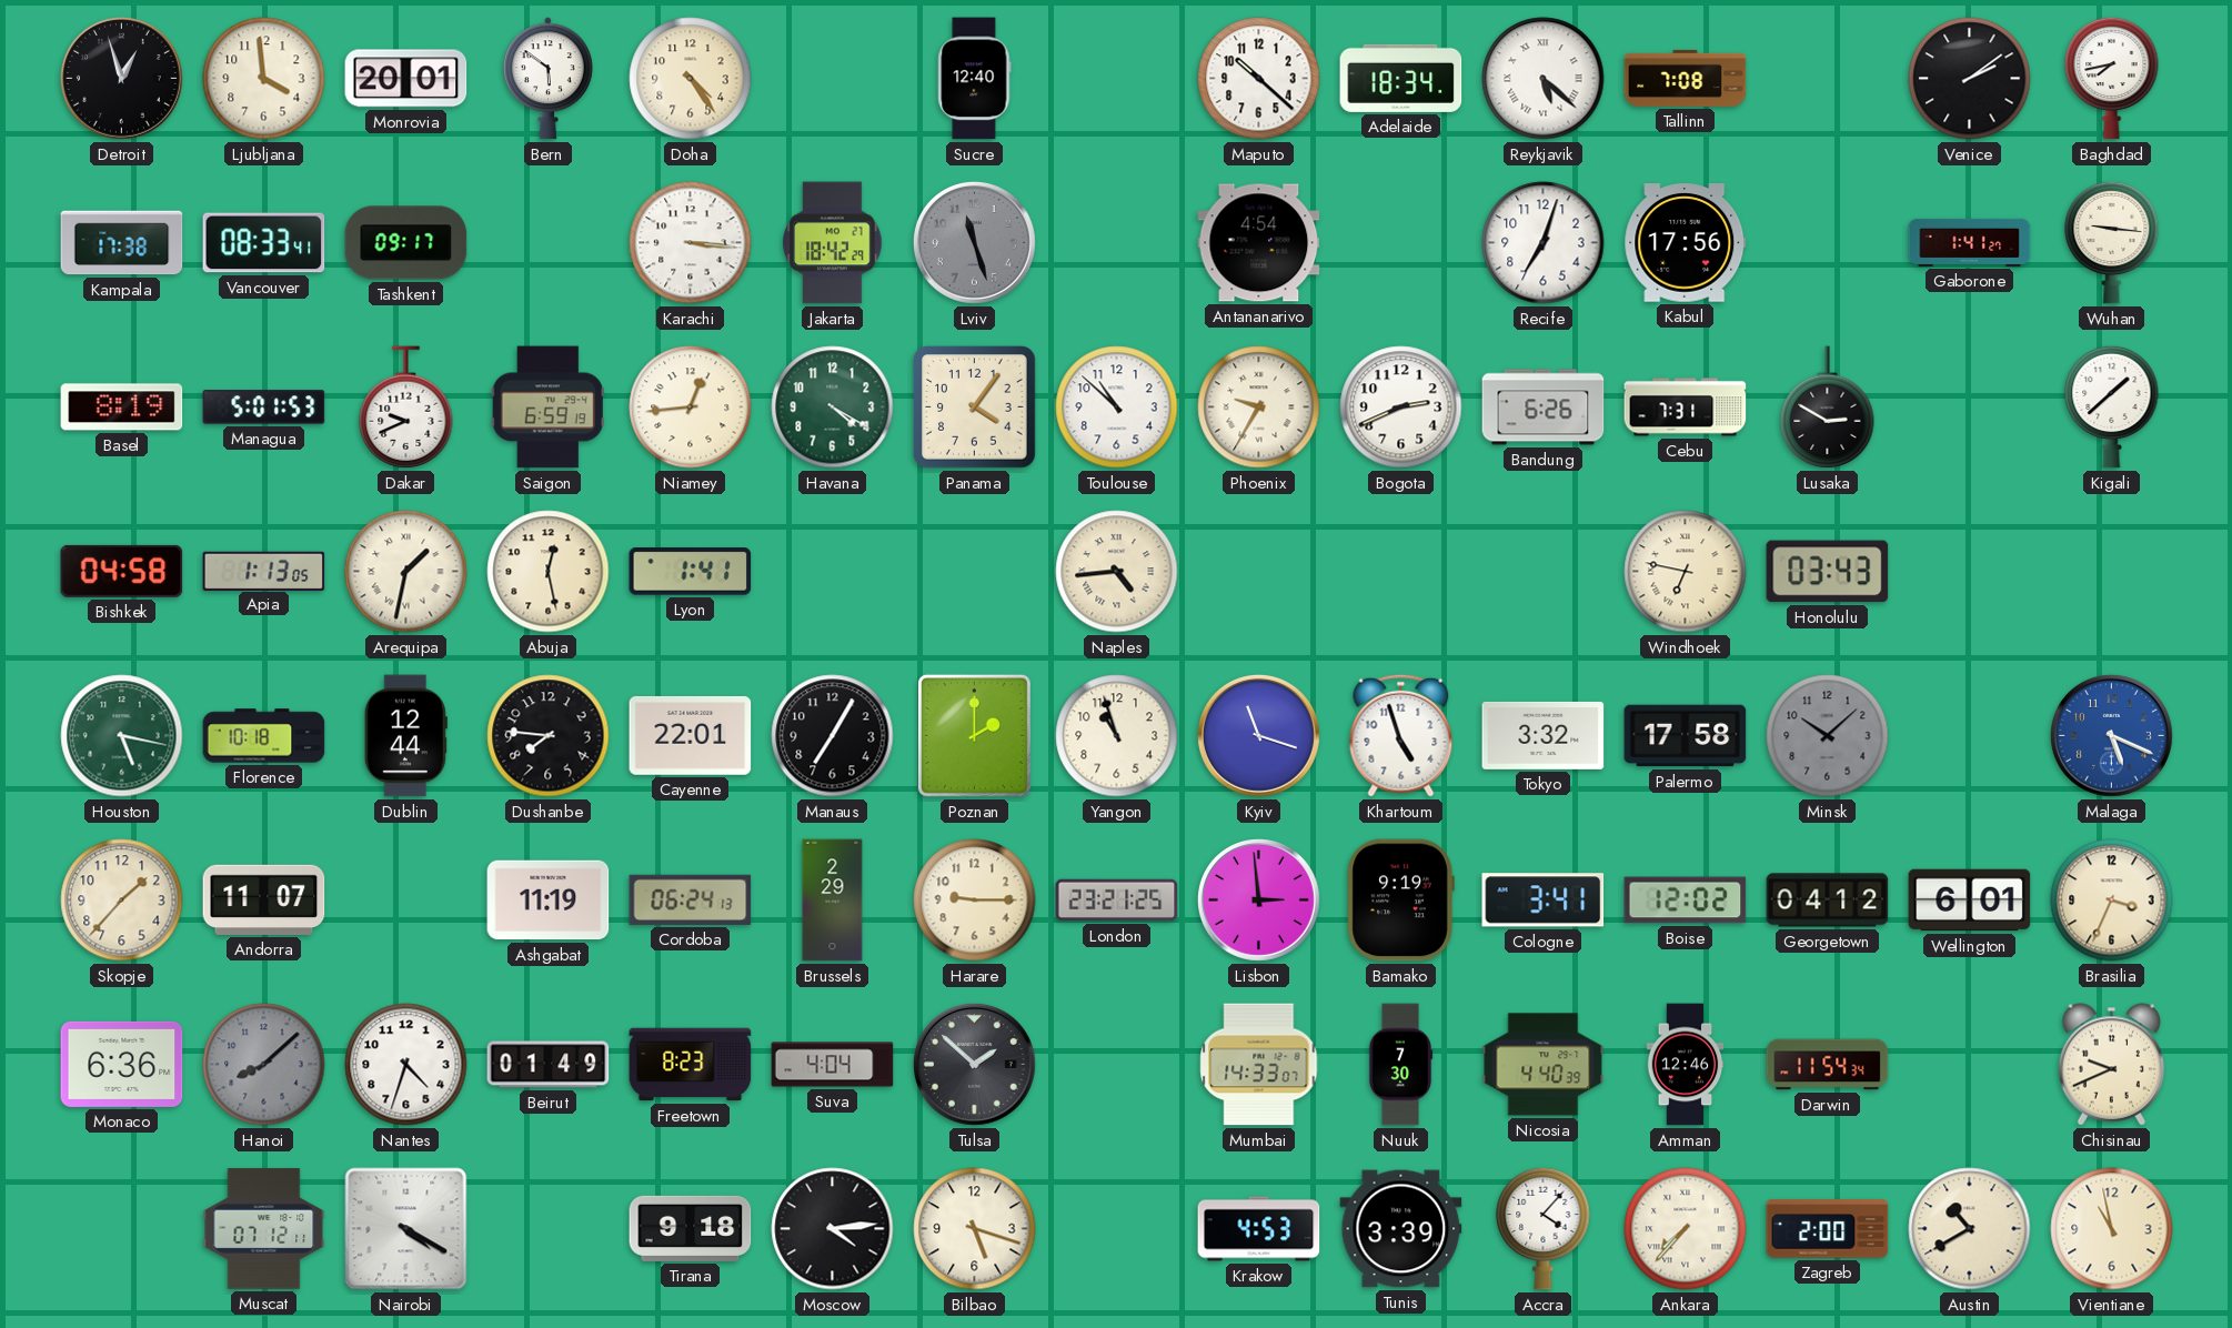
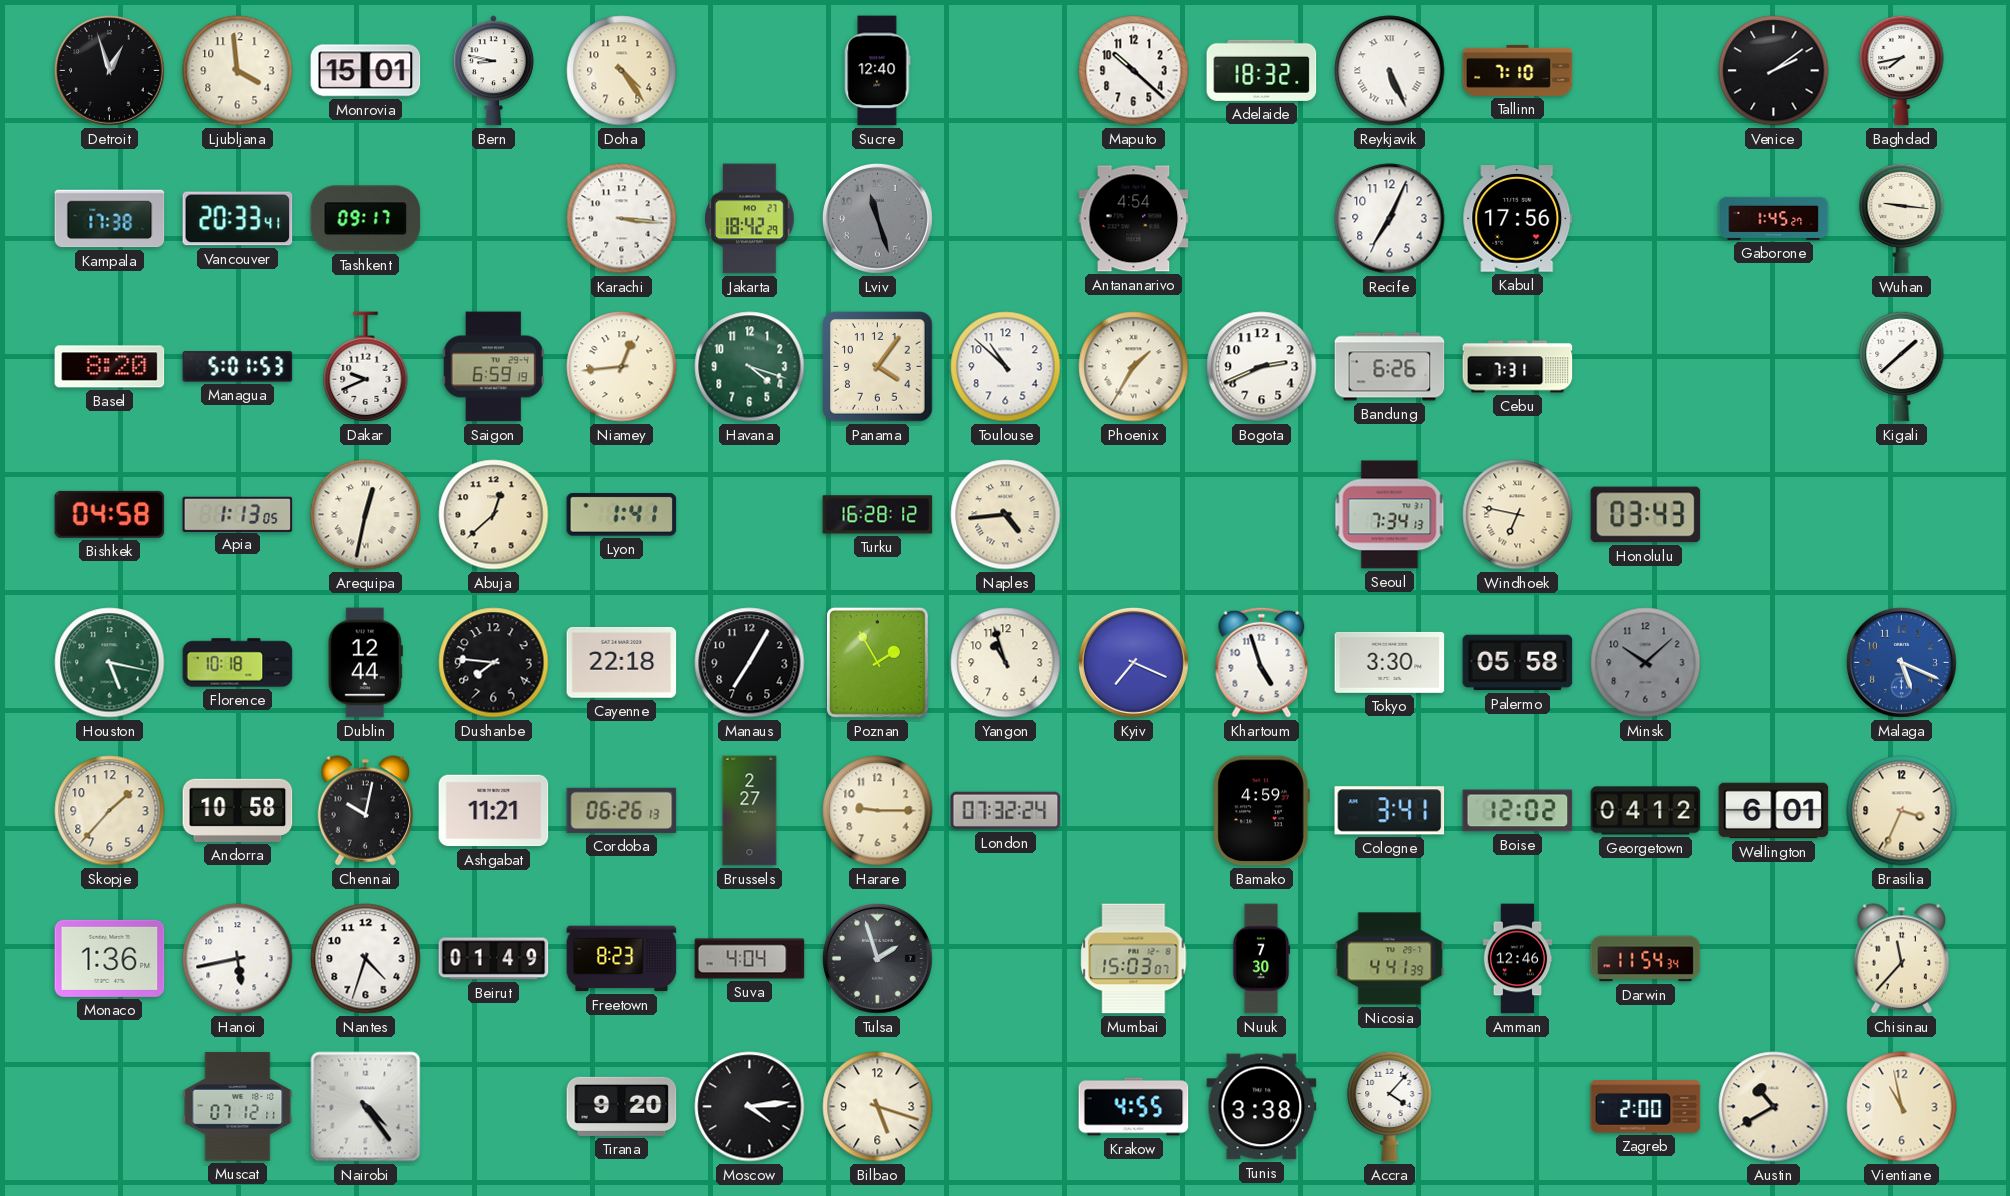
Monrovia: 20:01 -> 15:01
Bern: 5:51 -> 8:47
Adelaide: 18:34 -> 18:32
Reykjavik: 5:22 -> 5:26
Tallinn: 7:08 -> 7:10
Vancouver: 08:33 -> 20:33
Recife: 7:03 -> 7:04
Gaborone: 1:41 -> 1:45
Basel: 8:19 -> 8:20
Havana: 4:20 -> 4:18
Phoenix: 9:35 -> 1:35
Lusaka: 2:50 -> none
Arequipa: 1:32 -> 12:32
Abuja: 12:28 -> 12:38
Turku: none -> 16:28
Seoul: none -> 7:34
Cayenne: 22:01 -> 22:18
Poznan: 2:00 -> 1:55
Kyiv: 11:18 -> 7:19
Tokyo: 3:32 -> 3:30
Palermo: 17:58 -> 05:58
Andorra: 11:07 -> 10:58
Chennai: none -> 10:02
Ashgabat: 11:19 -> 11:21
Cordoba: 06:24 -> 06:26
Brussels: 2:29 -> 2:27
London: 23:21 -> 07:32
Lisbon: 2:59 -> none
Bamako: 9:19 -> 4:59
Monaco: 6:36 -> 1:36
Hanoi: 8:08 -> 5:43
Hanoi dial: grey -> white
Tulsa: 1:52 -> 1:57
Mumbai: 14:33 -> 15:03
Nicosia: 4:40 -> 4:41
Chisinau: 9:41 -> 11:37
Nairobi: 4:20 -> 4:24
Tirana: 9:18 -> 9:20
Krakow: 4:53 -> 4:55
Tunis: 3:39 -> 3:38
Ankara: 7:37 -> none
